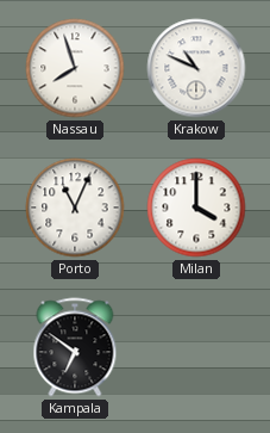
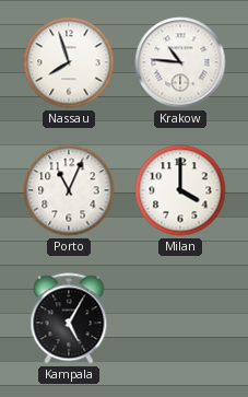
Krakow: 10:49 -> 10:46
Kampala: 6:51 -> 5:05
